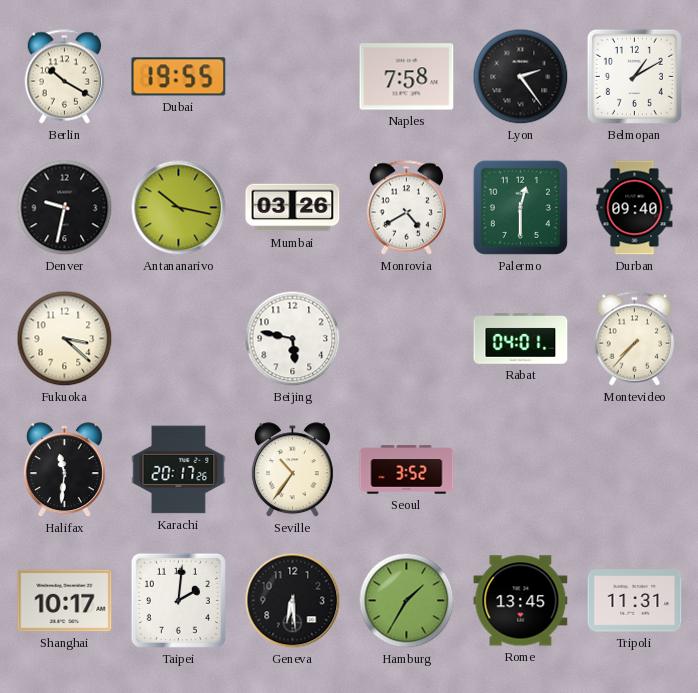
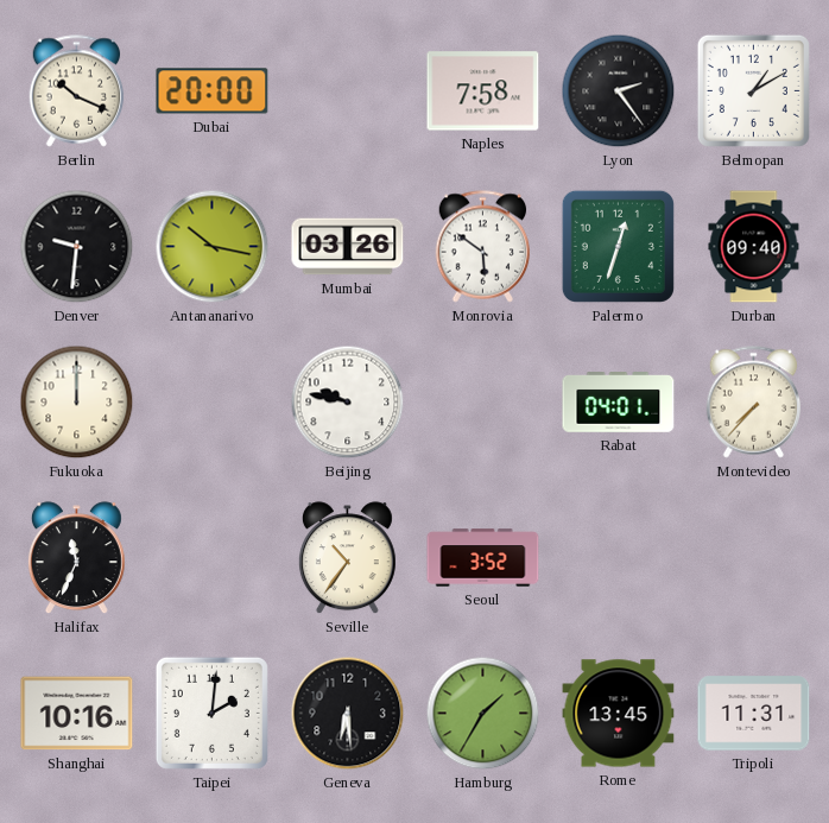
Berlin: 10:20 -> 10:19
Dubai: 19:55 -> 20:00
Denver: 9:32 -> 9:31
Monrovia: 4:40 -> 5:51
Palermo: 12:30 -> 12:33
Fukuoka: 3:22 -> 12:00
Beijing: 5:47 -> 9:47
Halifax: 11:31 -> 11:34
Karachi: 20:17 -> none
Shanghai: 10:17 -> 10:16
